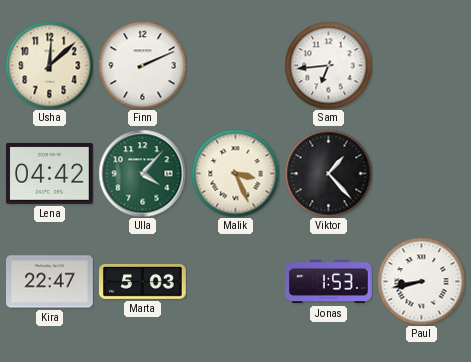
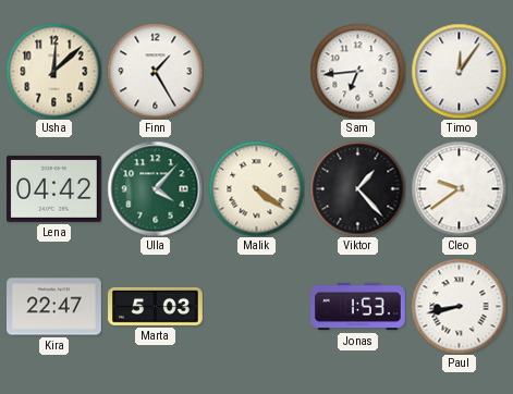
Finn: 2:11 -> 1:25
Timo: none -> 12:06
Malik: 3:26 -> 4:21
Cleo: none -> 9:39
